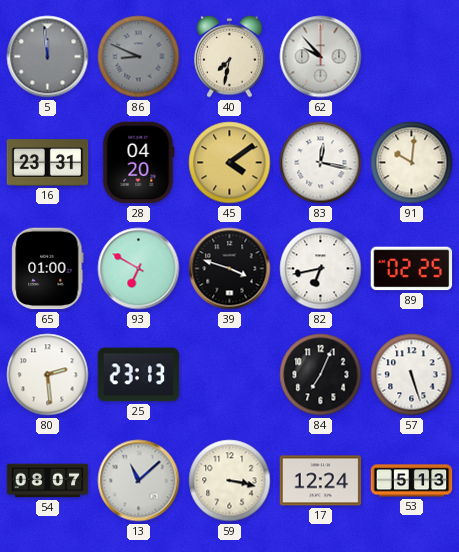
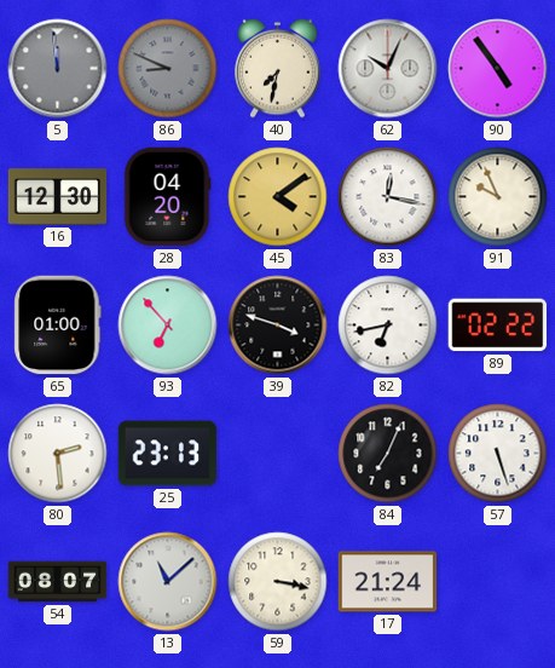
62: 9:53 -> 10:04
90: none -> 4:54
16: 23:31 -> 12:30
91: 10:01 -> 9:56
93: 6:50 -> 6:53
89: 02:25 -> 02:22
17: 12:24 -> 21:24
53: 5:13 -> none
